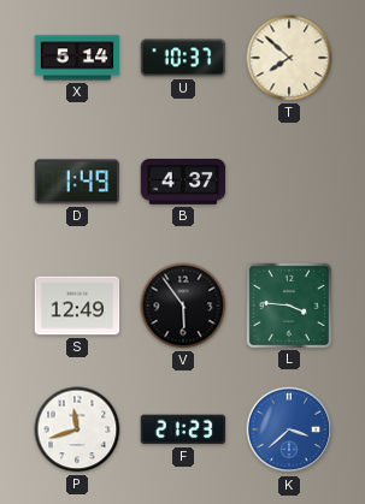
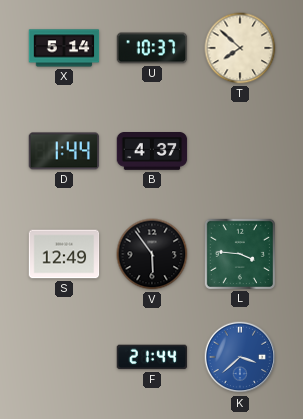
D: 1:49 -> 1:44
P: 11:42 -> none
F: 21:23 -> 21:44
